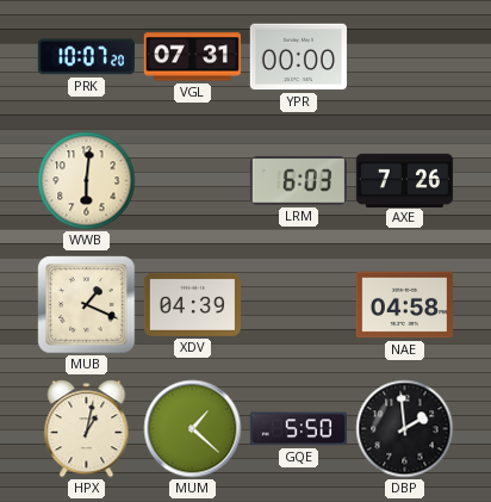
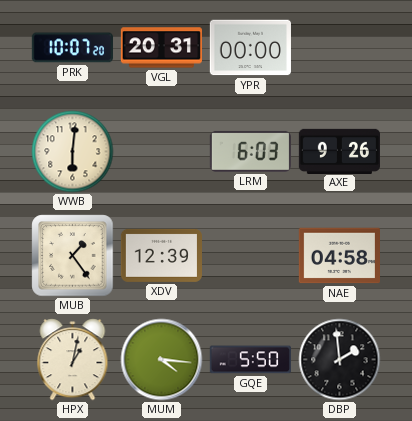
VGL: 07:31 -> 20:31
AXE: 7:26 -> 9:26
MUB: 1:19 -> 1:24
XDV: 04:39 -> 12:39
MUM: 1:22 -> 4:16
